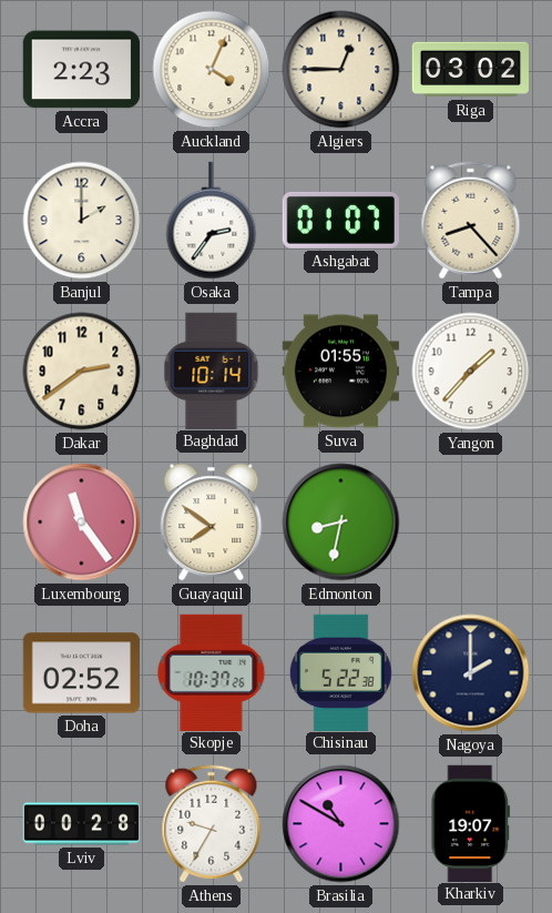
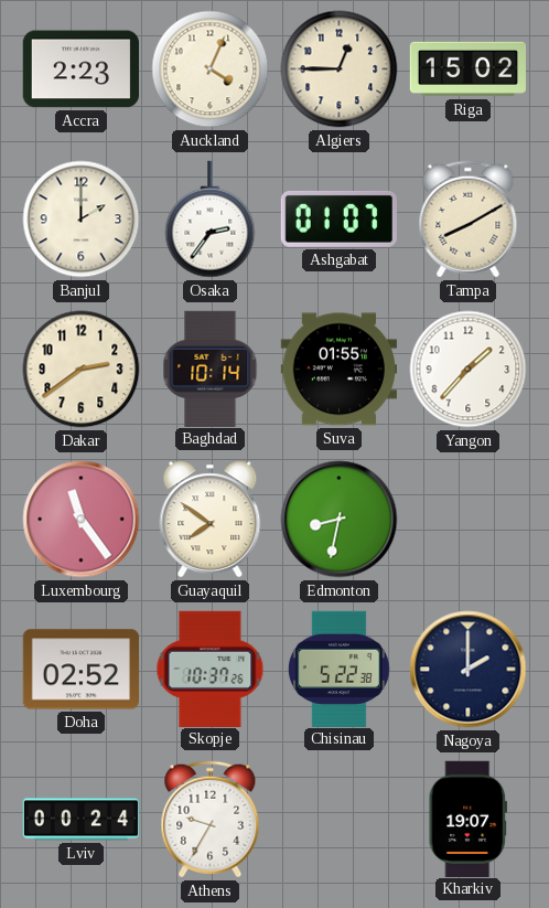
Riga: 03:02 -> 15:02
Tampa: 8:23 -> 8:10
Lviv: 00:28 -> 00:24
Brasilia: 10:50 -> none
